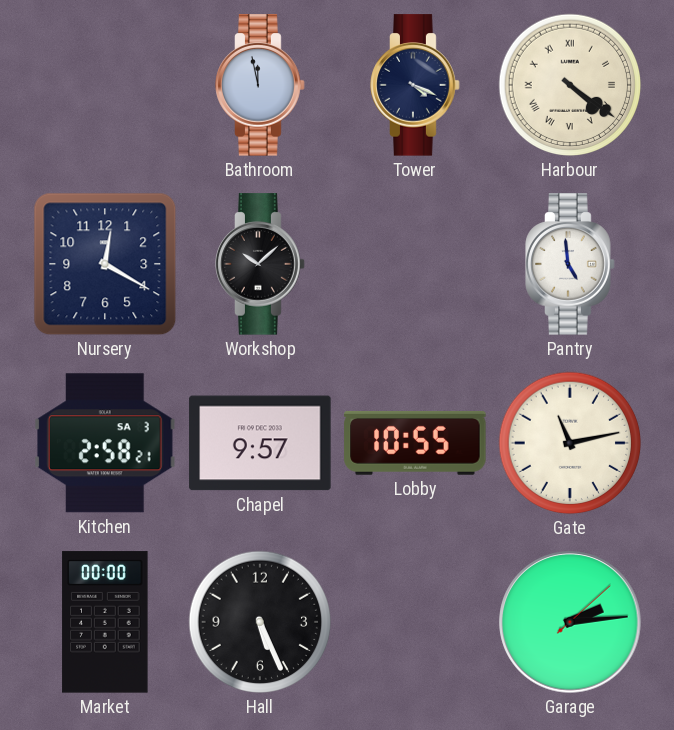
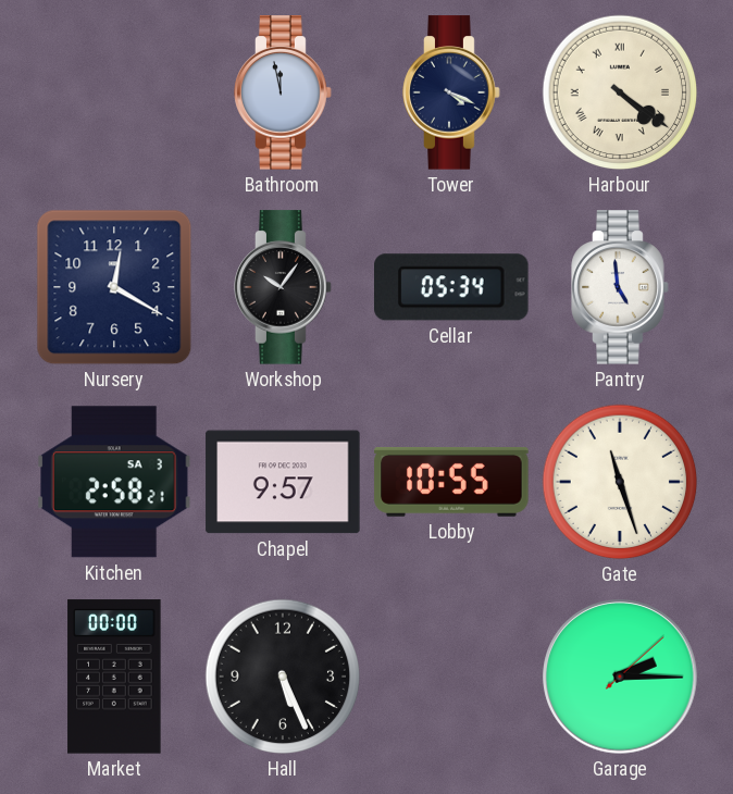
Workshop: 10:08 -> 10:06
Cellar: none -> 05:34
Gate: 11:13 -> 11:27
Garage: 2:14 -> 2:15
